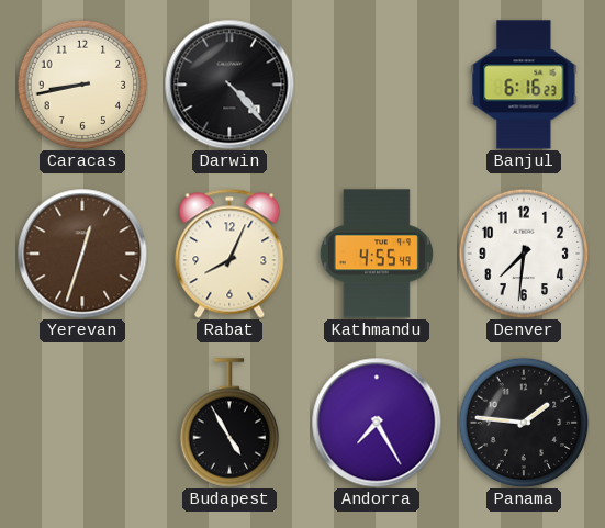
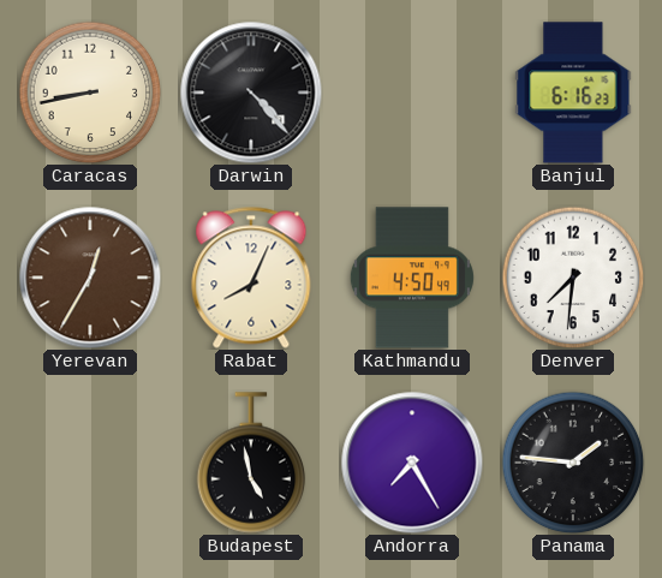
Yerevan: 12:33 -> 12:35
Kathmandu: 4:55 -> 4:50
Budapest: 4:55 -> 4:58
